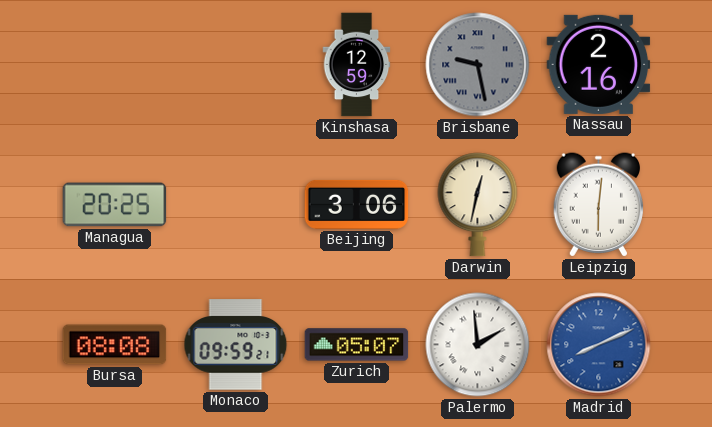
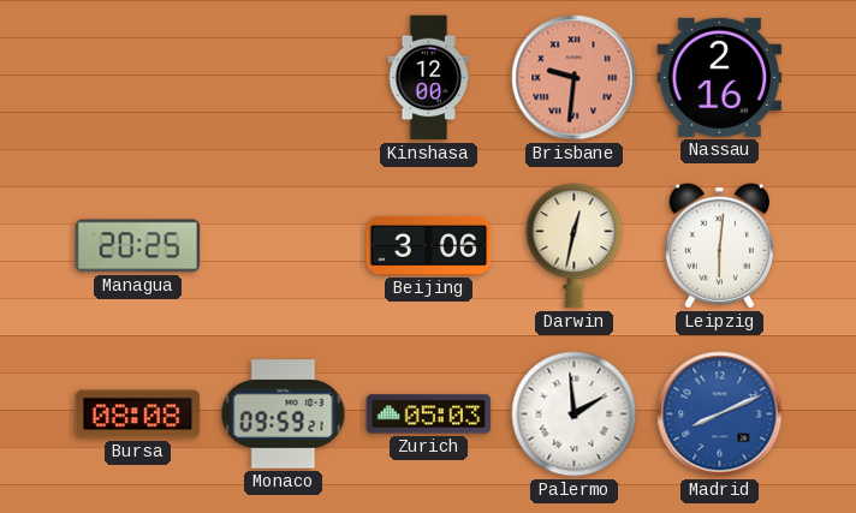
Kinshasa: 12:59 -> 12:00
Brisbane: 9:28 -> 9:31
Brisbane dial: grey -> salmon
Zurich: 05:07 -> 05:03
